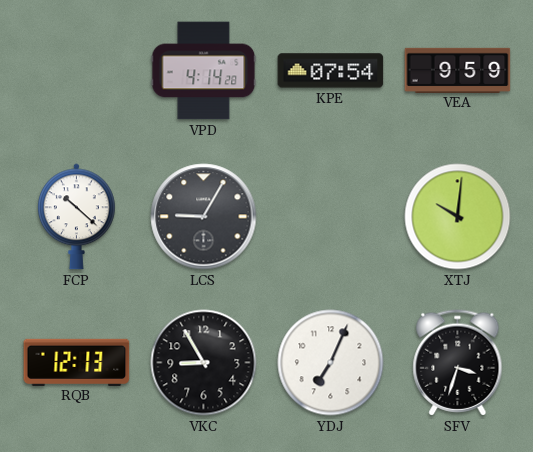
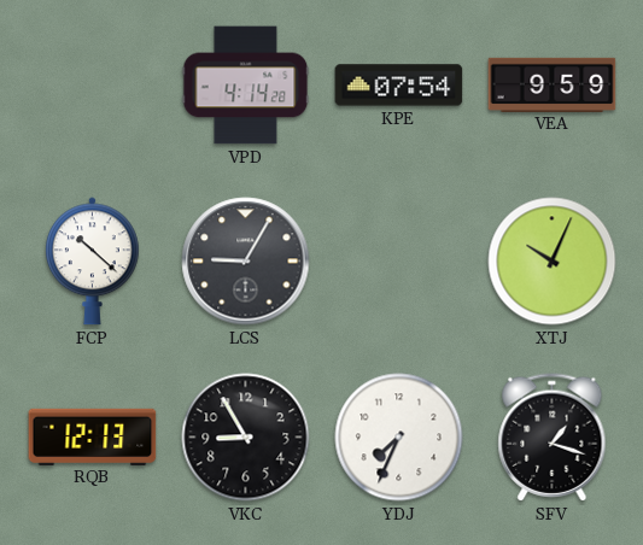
XTJ: 10:01 -> 10:04
YDJ: 7:04 -> 7:34
SFV: 3:33 -> 1:18
